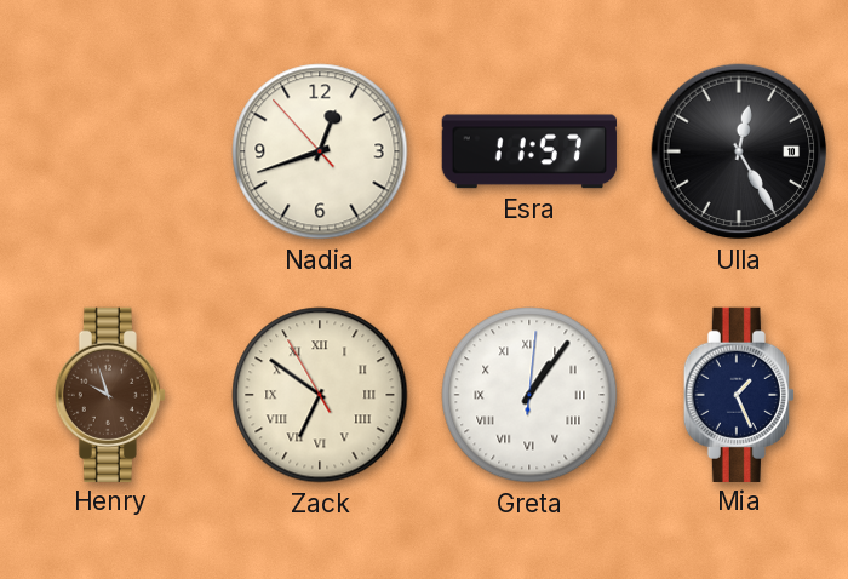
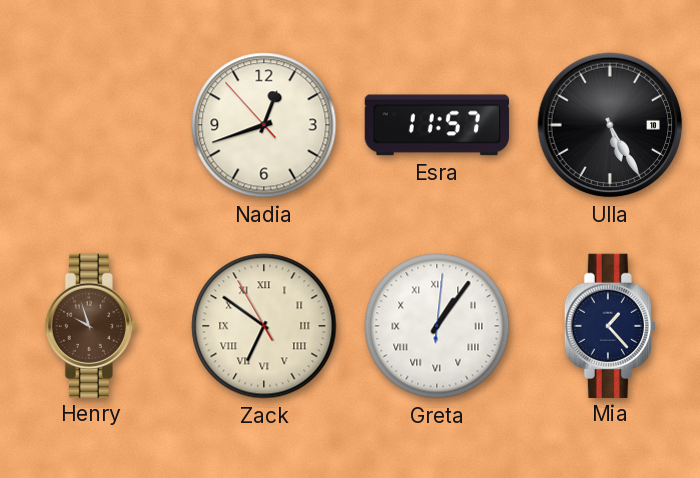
Ulla: 12:25 -> 5:25
Mia: 1:26 -> 1:23
